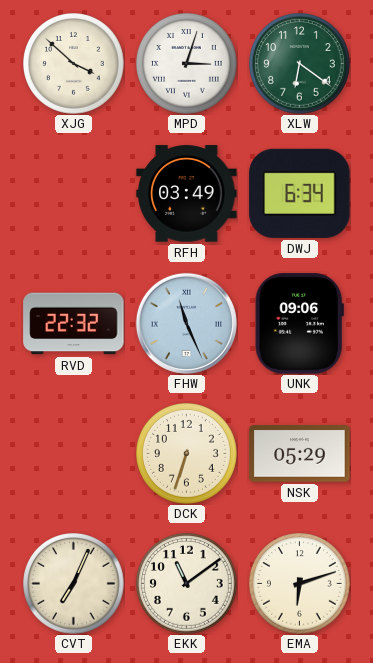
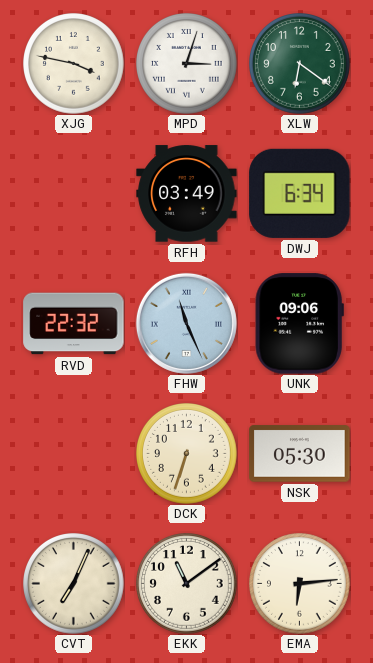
XJG: 3:52 -> 3:47
NSK: 05:29 -> 05:30
EMA: 6:12 -> 6:14
